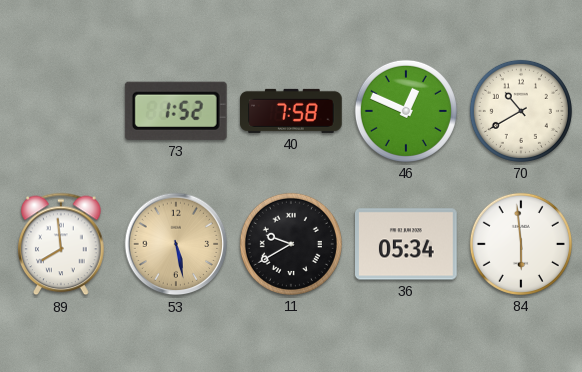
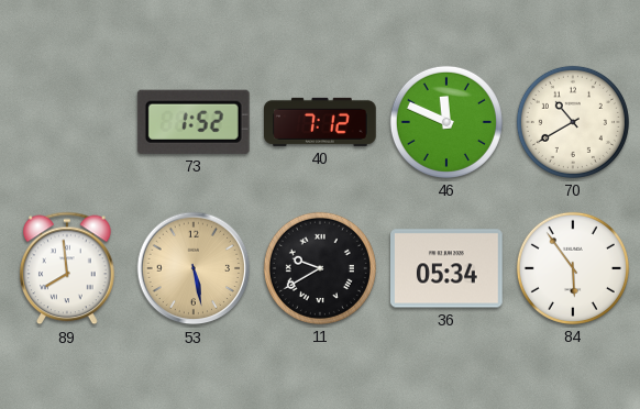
40: 7:58 -> 7:12
46: 12:49 -> 11:49
84: 5:59 -> 5:54
